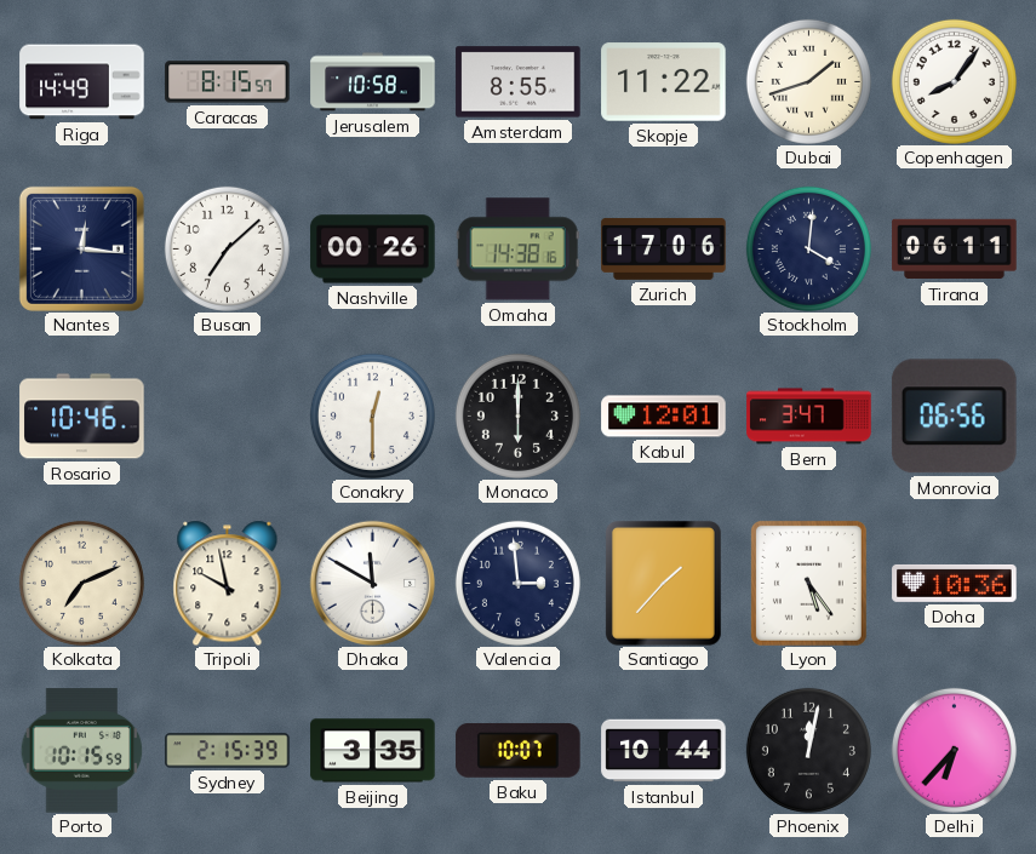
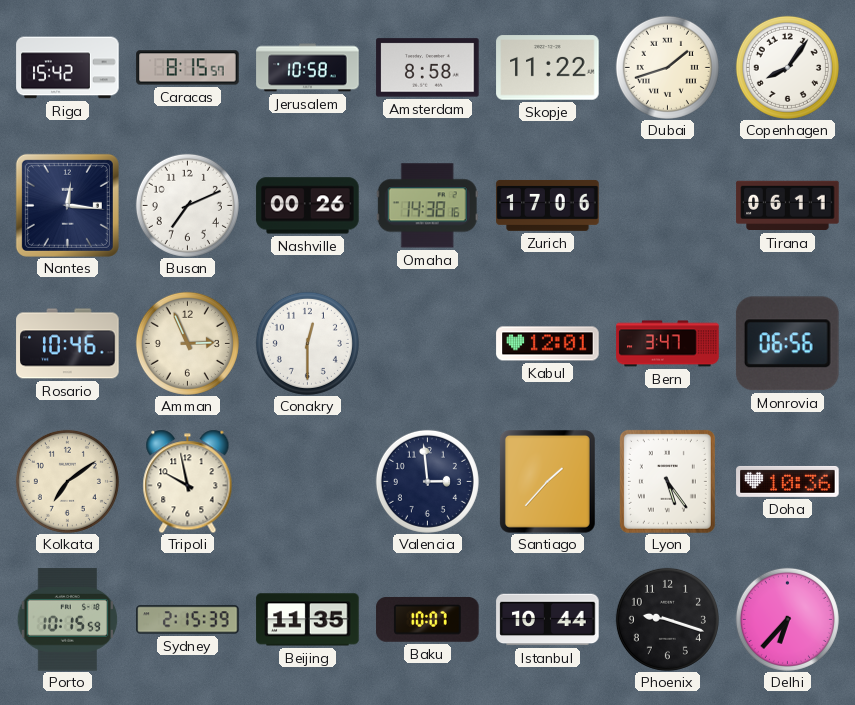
Riga: 14:49 -> 15:42
Amsterdam: 8:55 -> 8:58
Busan: 7:08 -> 7:11
Stockholm: 4:01 -> none
Amman: none -> 2:56
Monaco: 6:00 -> none
Kolkata: 7:11 -> 7:09
Dhaka: 11:50 -> none
Beijing: 3:35 -> 11:35
Phoenix: 12:02 -> 9:18
